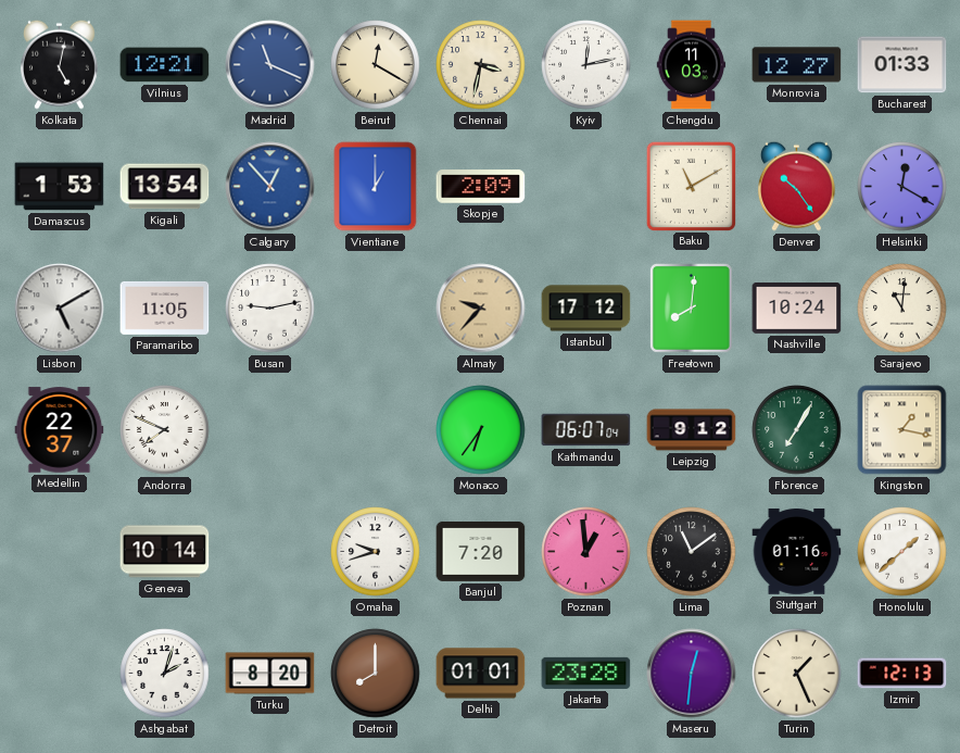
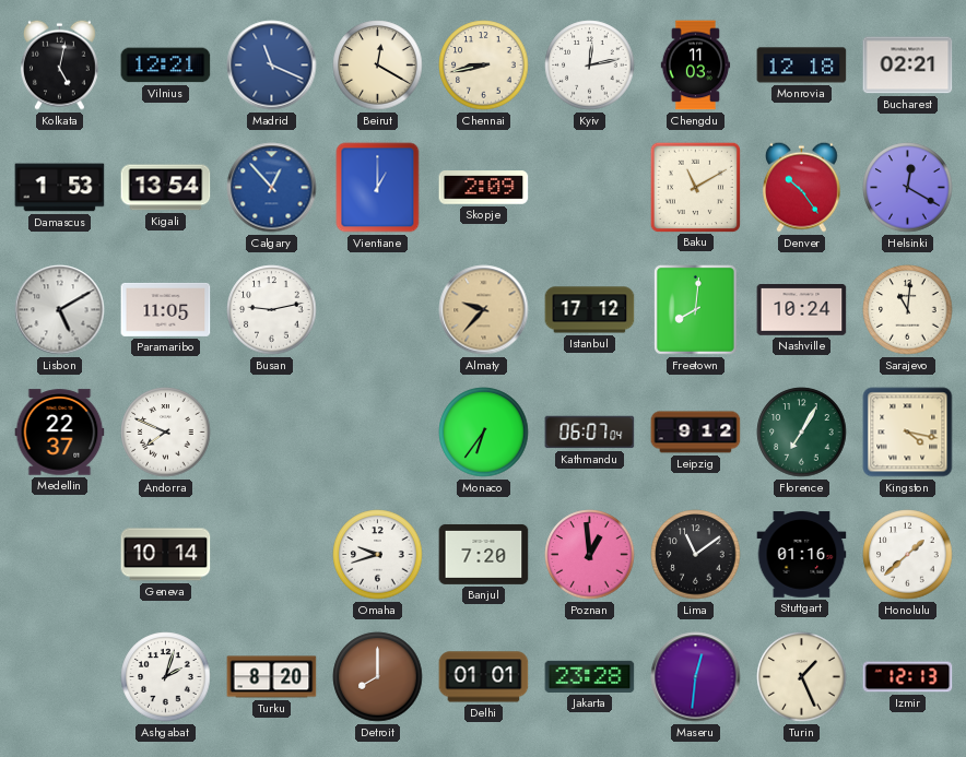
Chennai: 3:32 -> 8:43
Monrovia: 12:27 -> 12:18
Bucharest: 01:33 -> 02:21
Kingston: 1:17 -> 4:17
